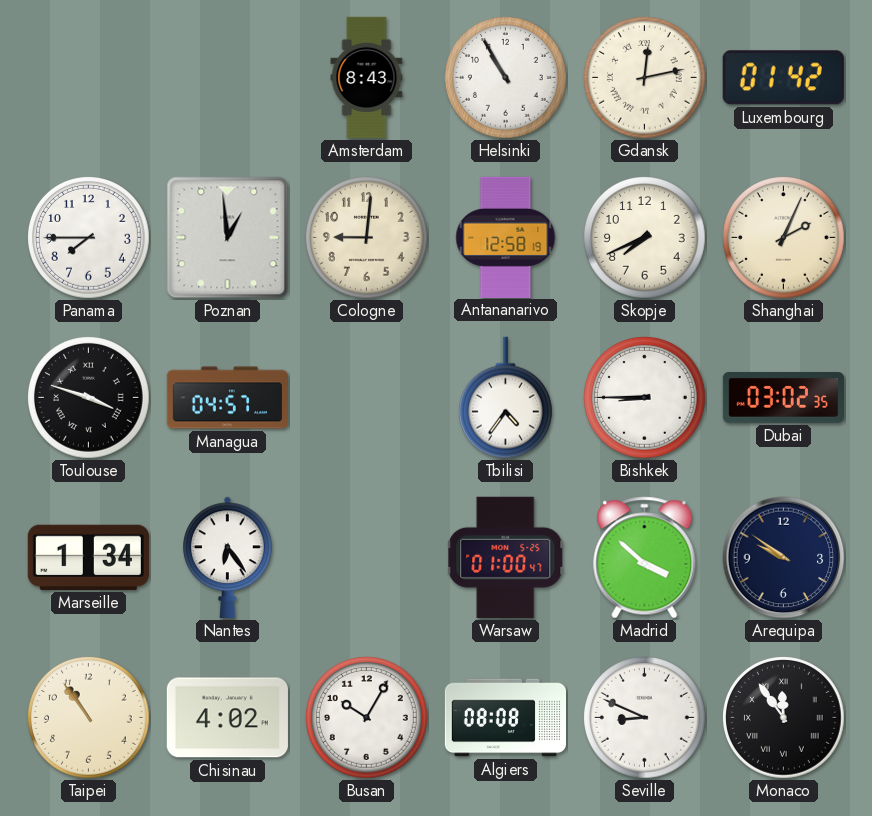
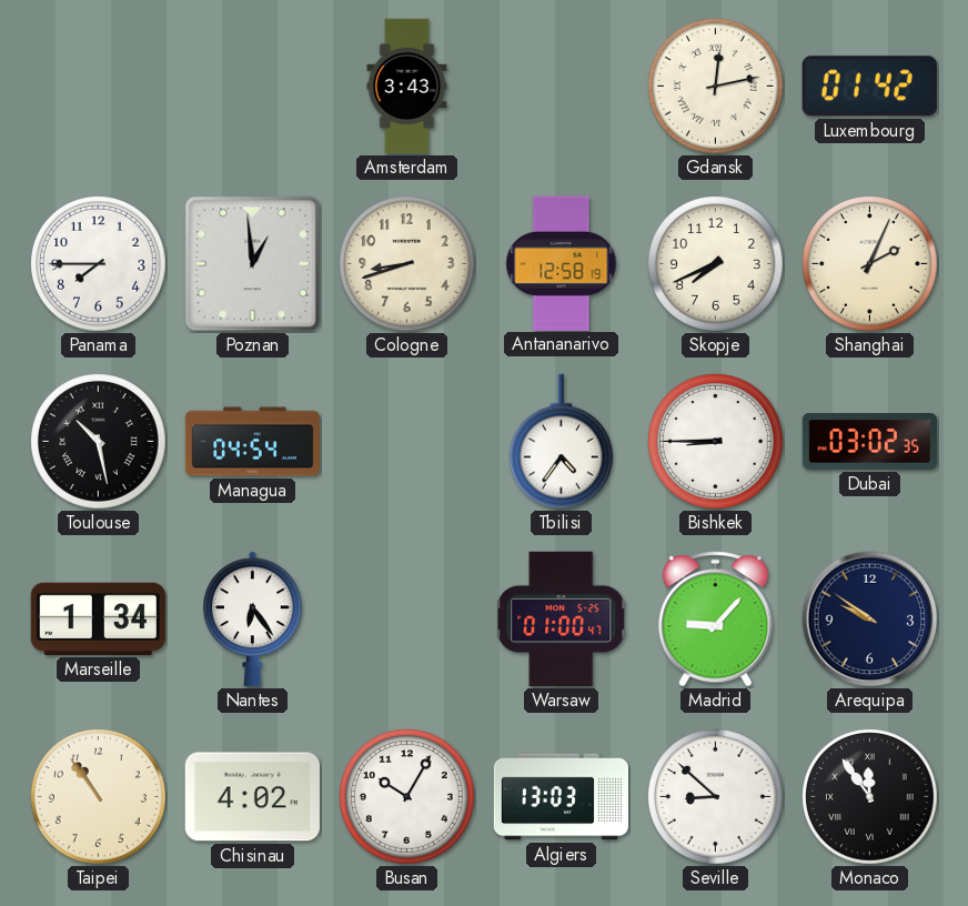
Amsterdam: 8:43 -> 3:43
Helsinki: 10:55 -> none
Cologne: 9:01 -> 8:42
Toulouse: 3:48 -> 10:28
Managua: 04:57 -> 04:54
Madrid: 3:52 -> 9:07
Algiers: 08:08 -> 13:03
Seville: 8:49 -> 8:52
